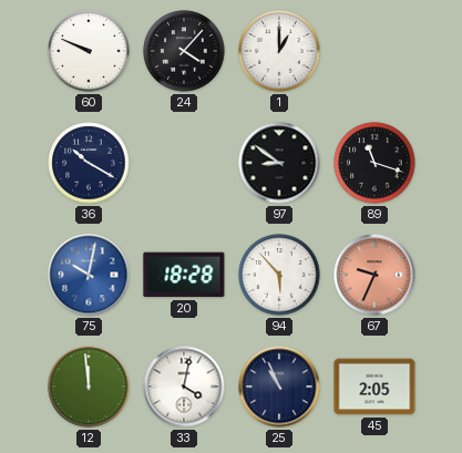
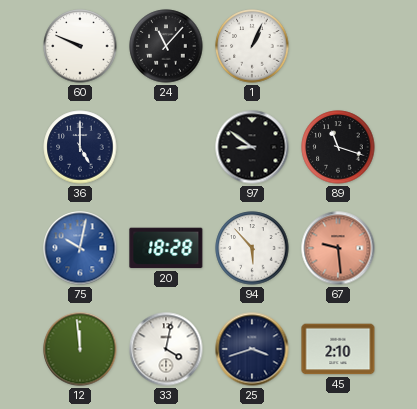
24: 4:07 -> 11:07
1: 1:00 -> 1:04
36: 10:20 -> 5:00
67: 9:34 -> 9:29
25: 10:56 -> 3:42
45: 2:05 -> 2:10
